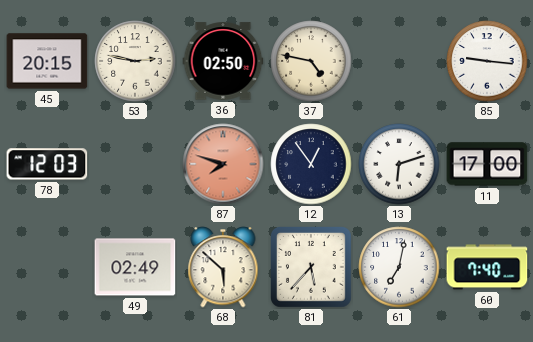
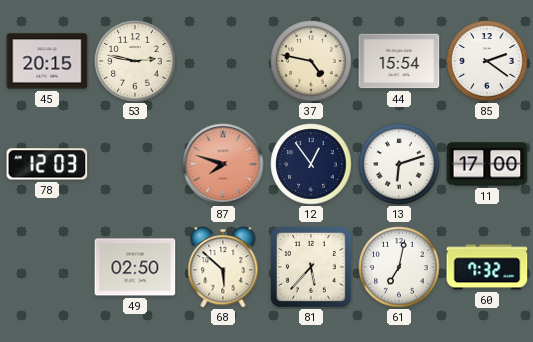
36: 02:50 -> none
44: none -> 15:54
85: 9:16 -> 2:21
49: 02:49 -> 02:50
60: 7:40 -> 7:32
